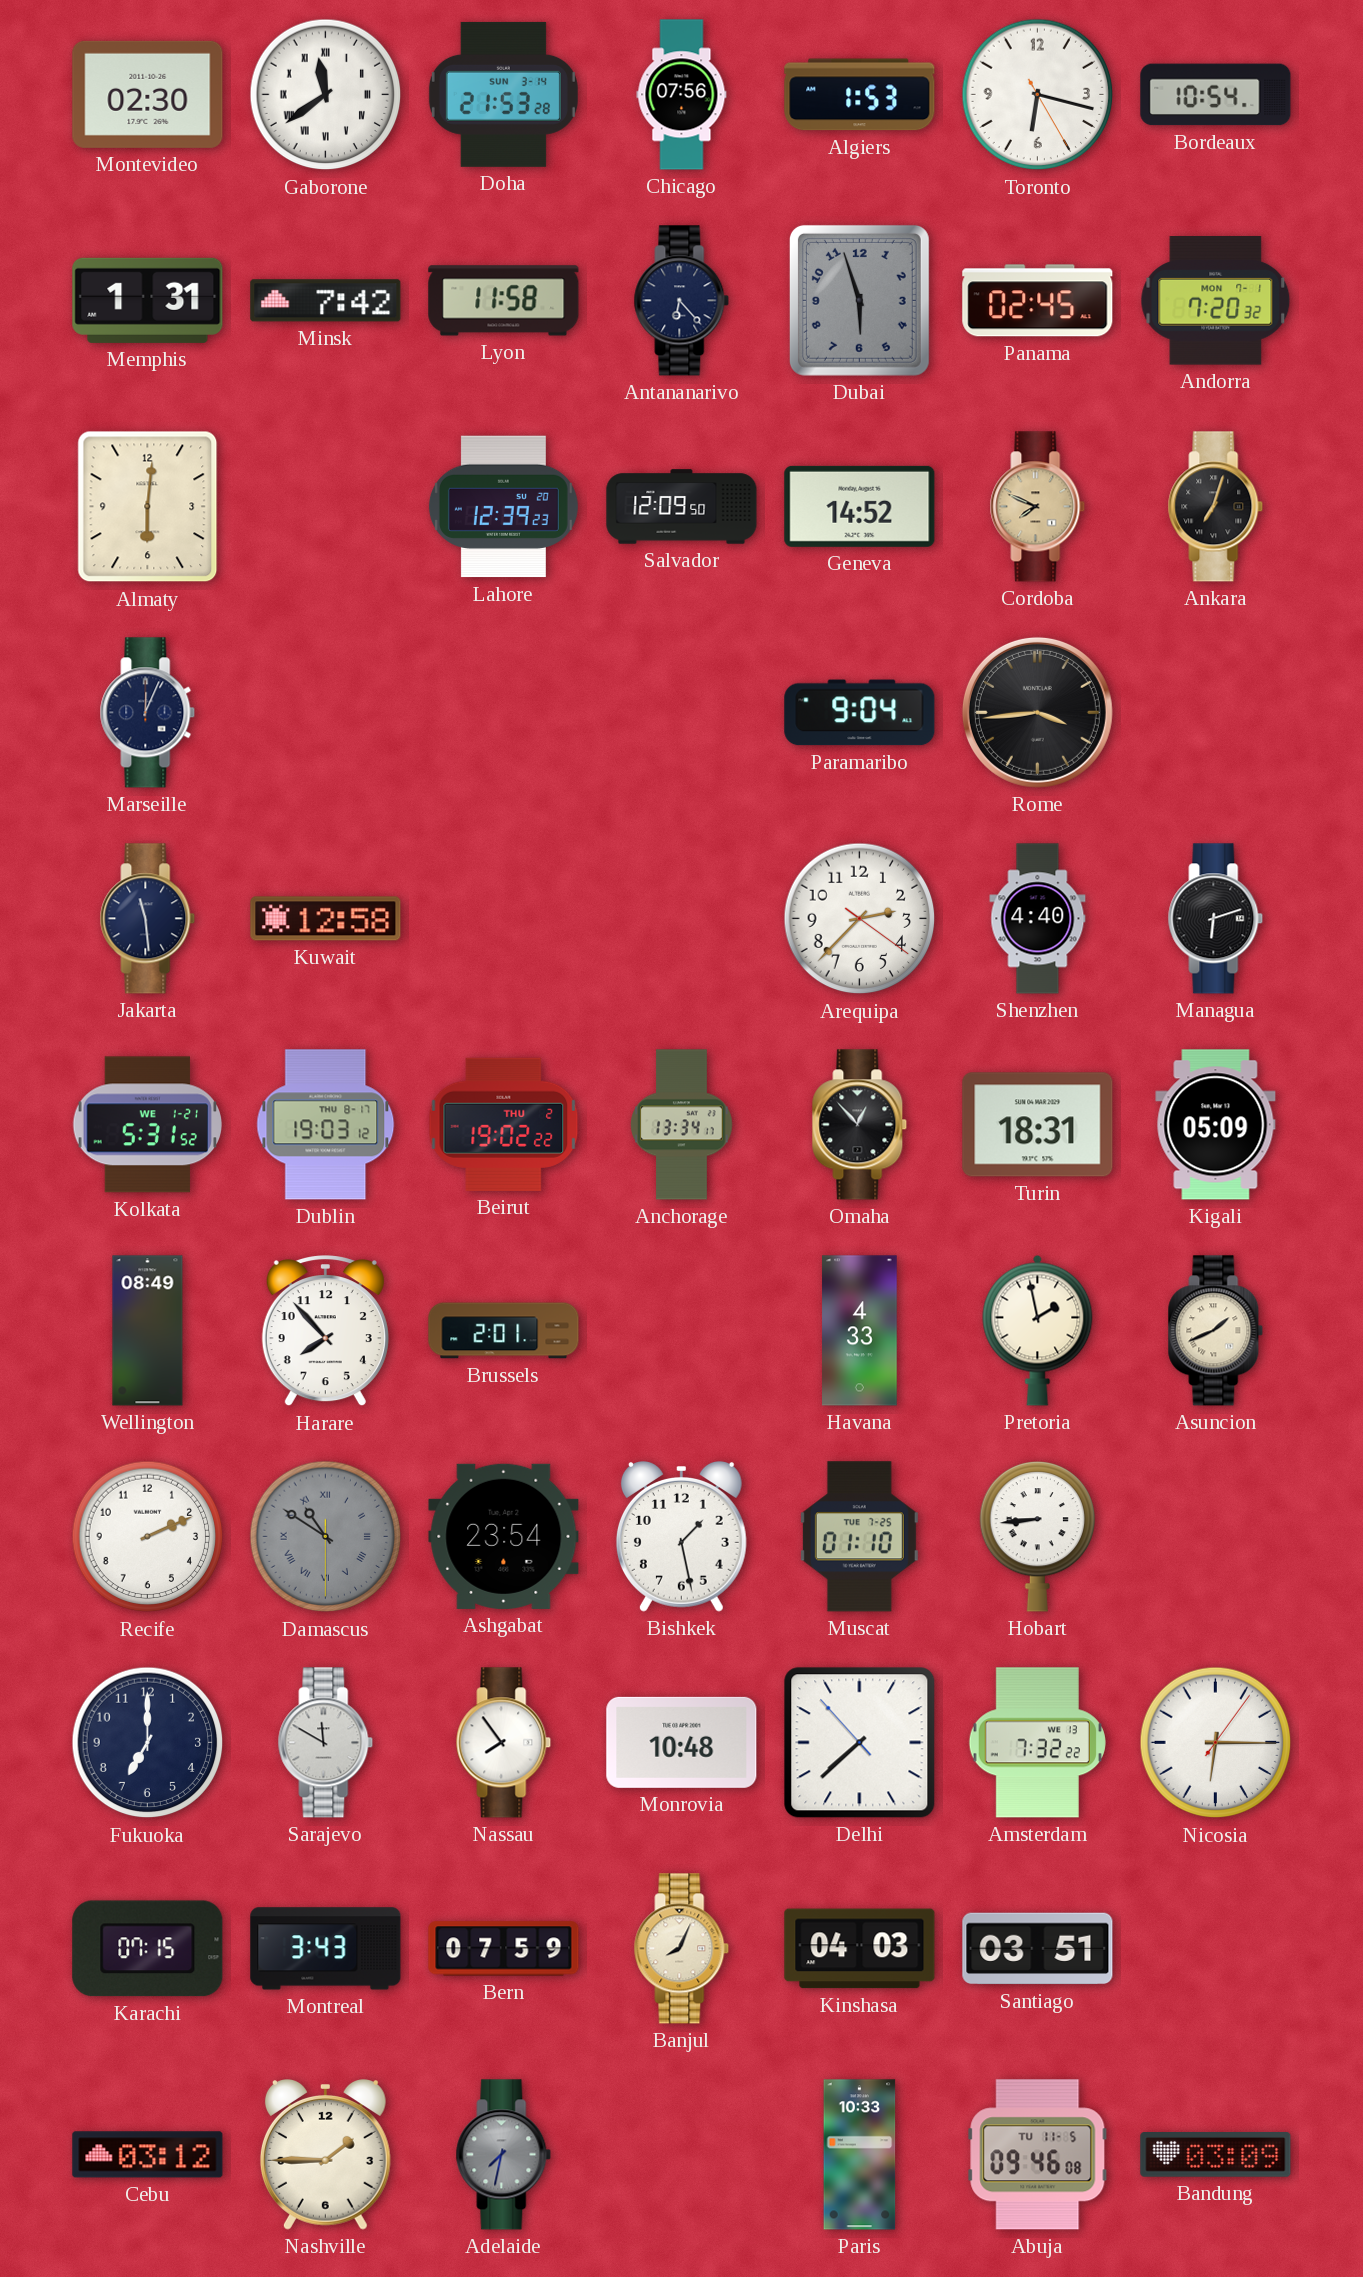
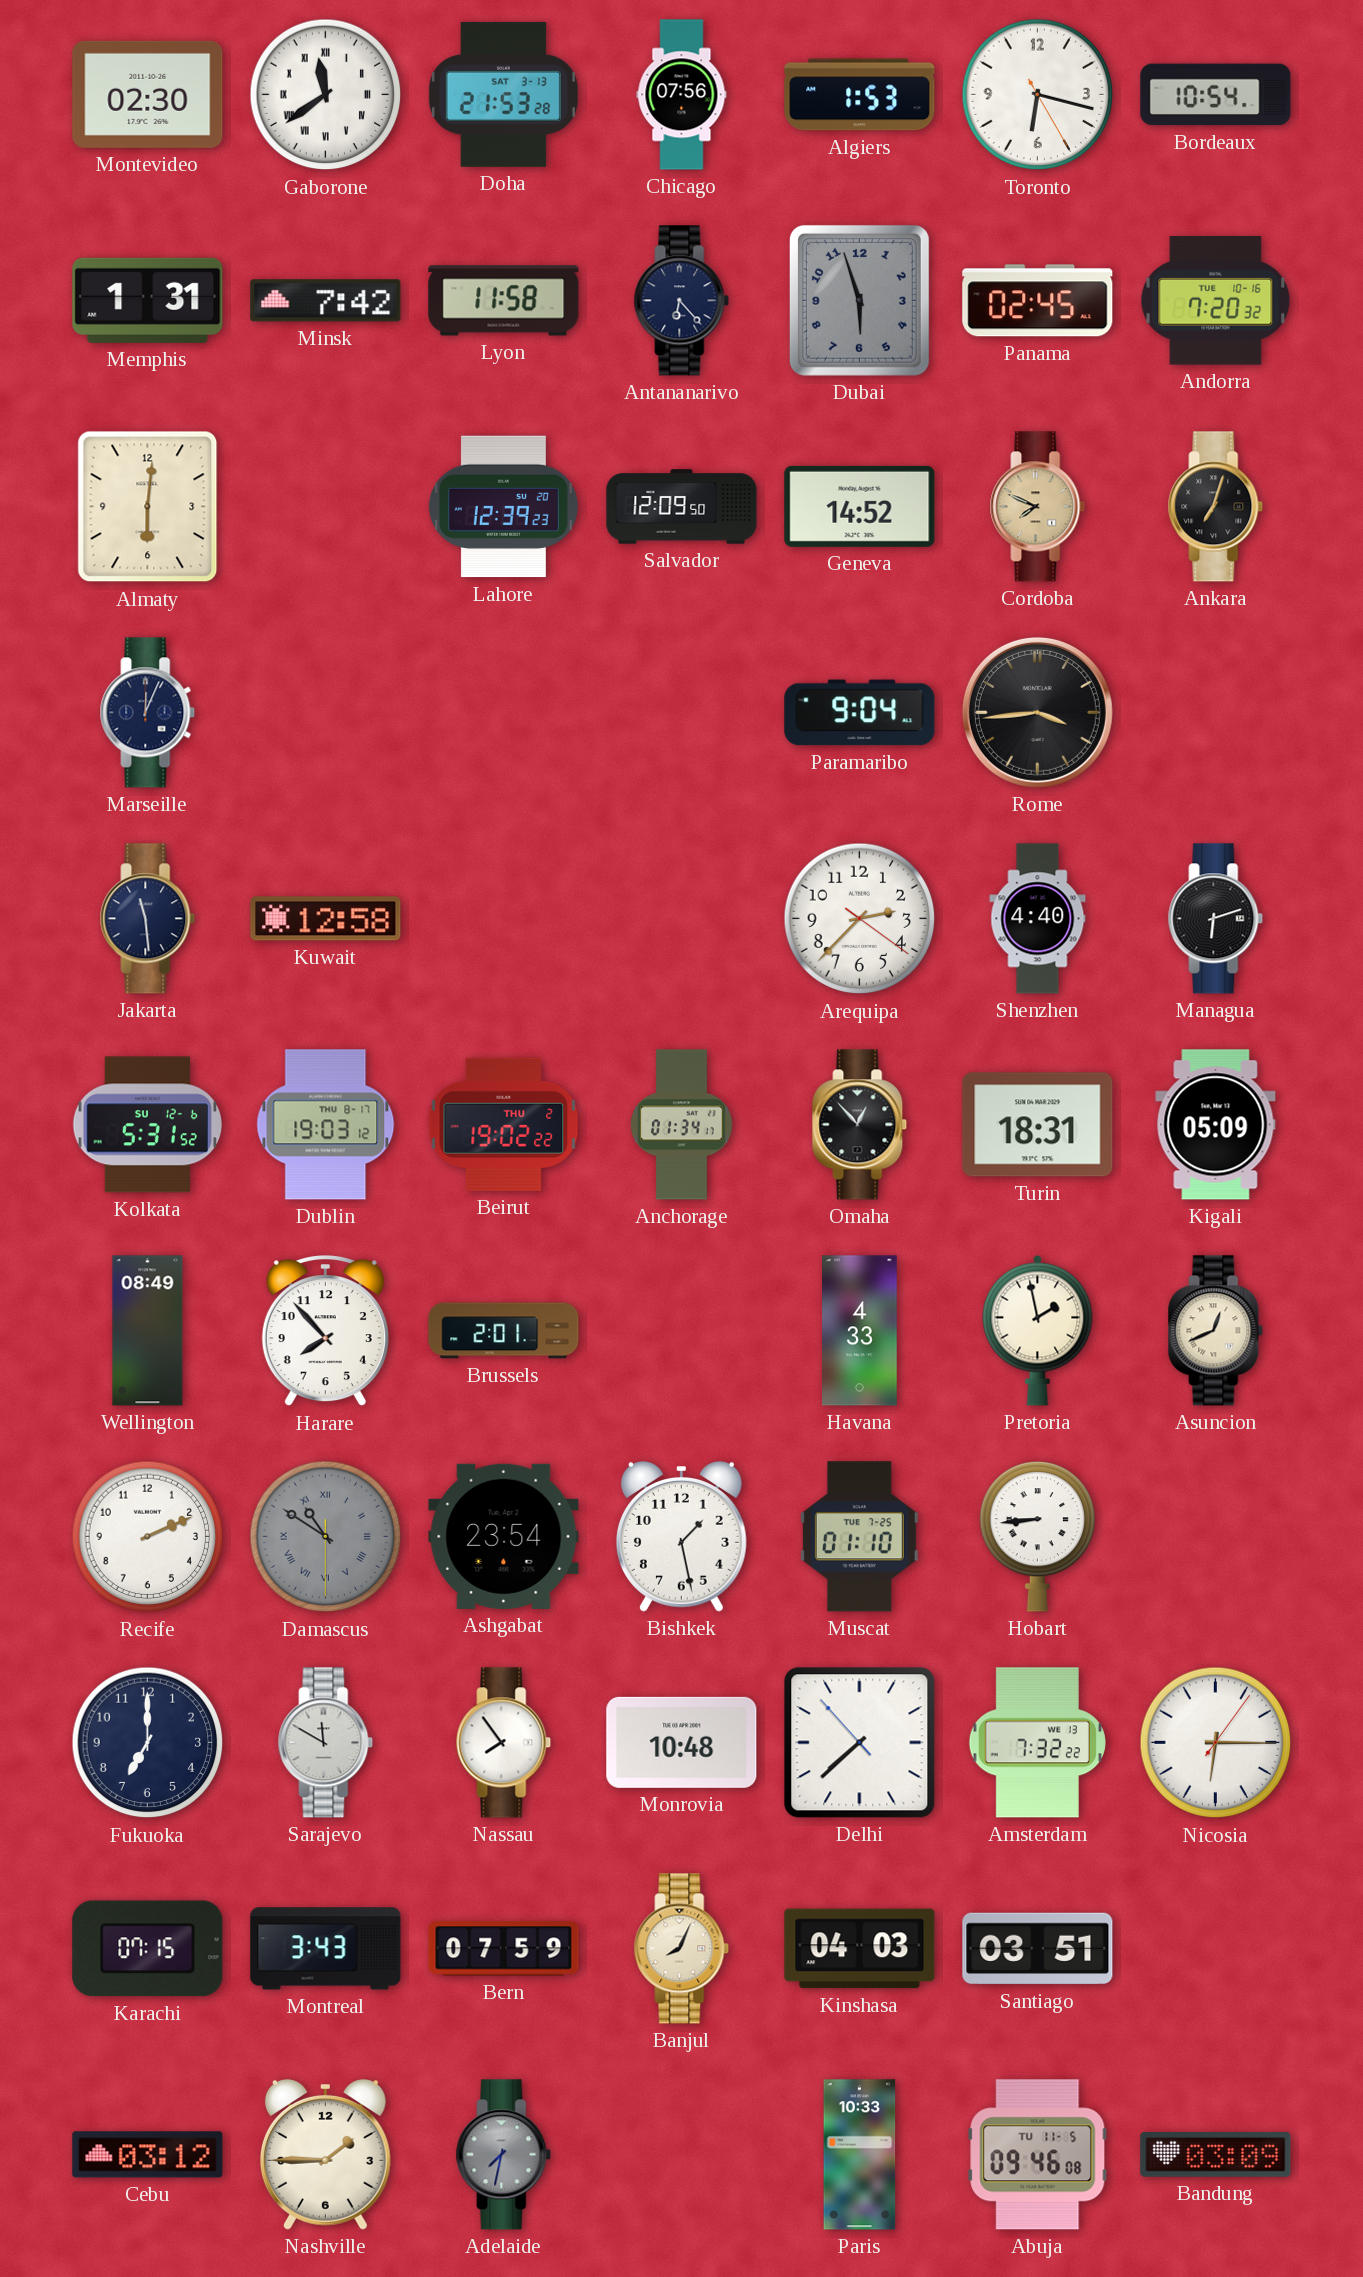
Doha date: SUN 3-14 -> SAT 3-13
Andorra date: MON 7-1 -> TUE 10-16
Kolkata date: WE 1-21 -> SU 12-6
Anchorage: 13:34 -> 01:34
Asuncion: 1:41 -> 12:41
